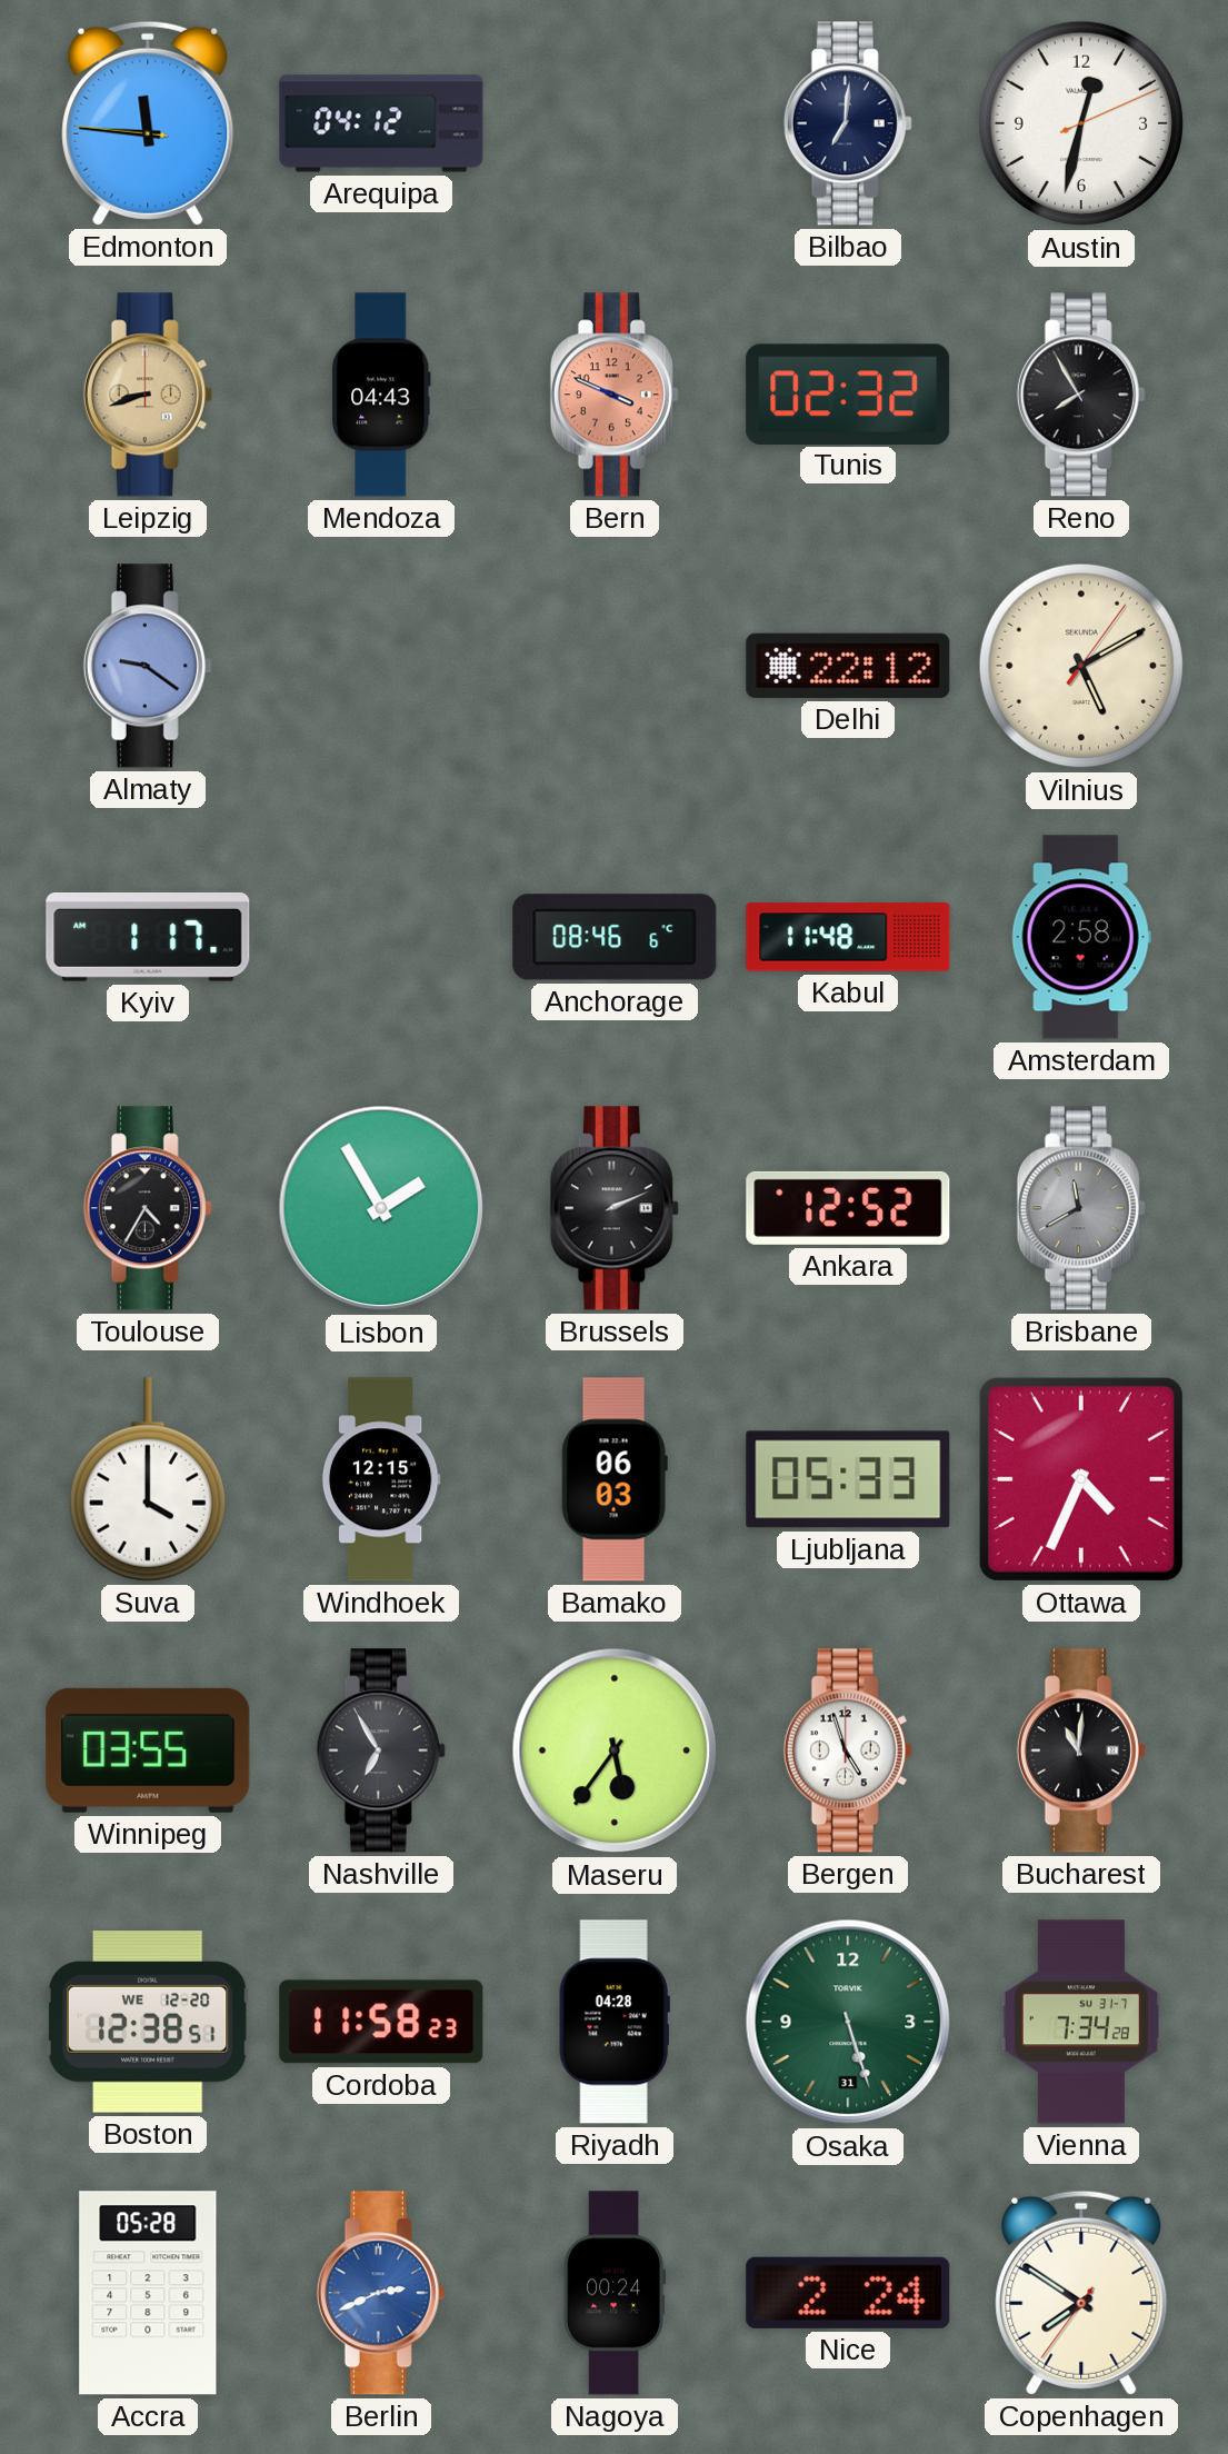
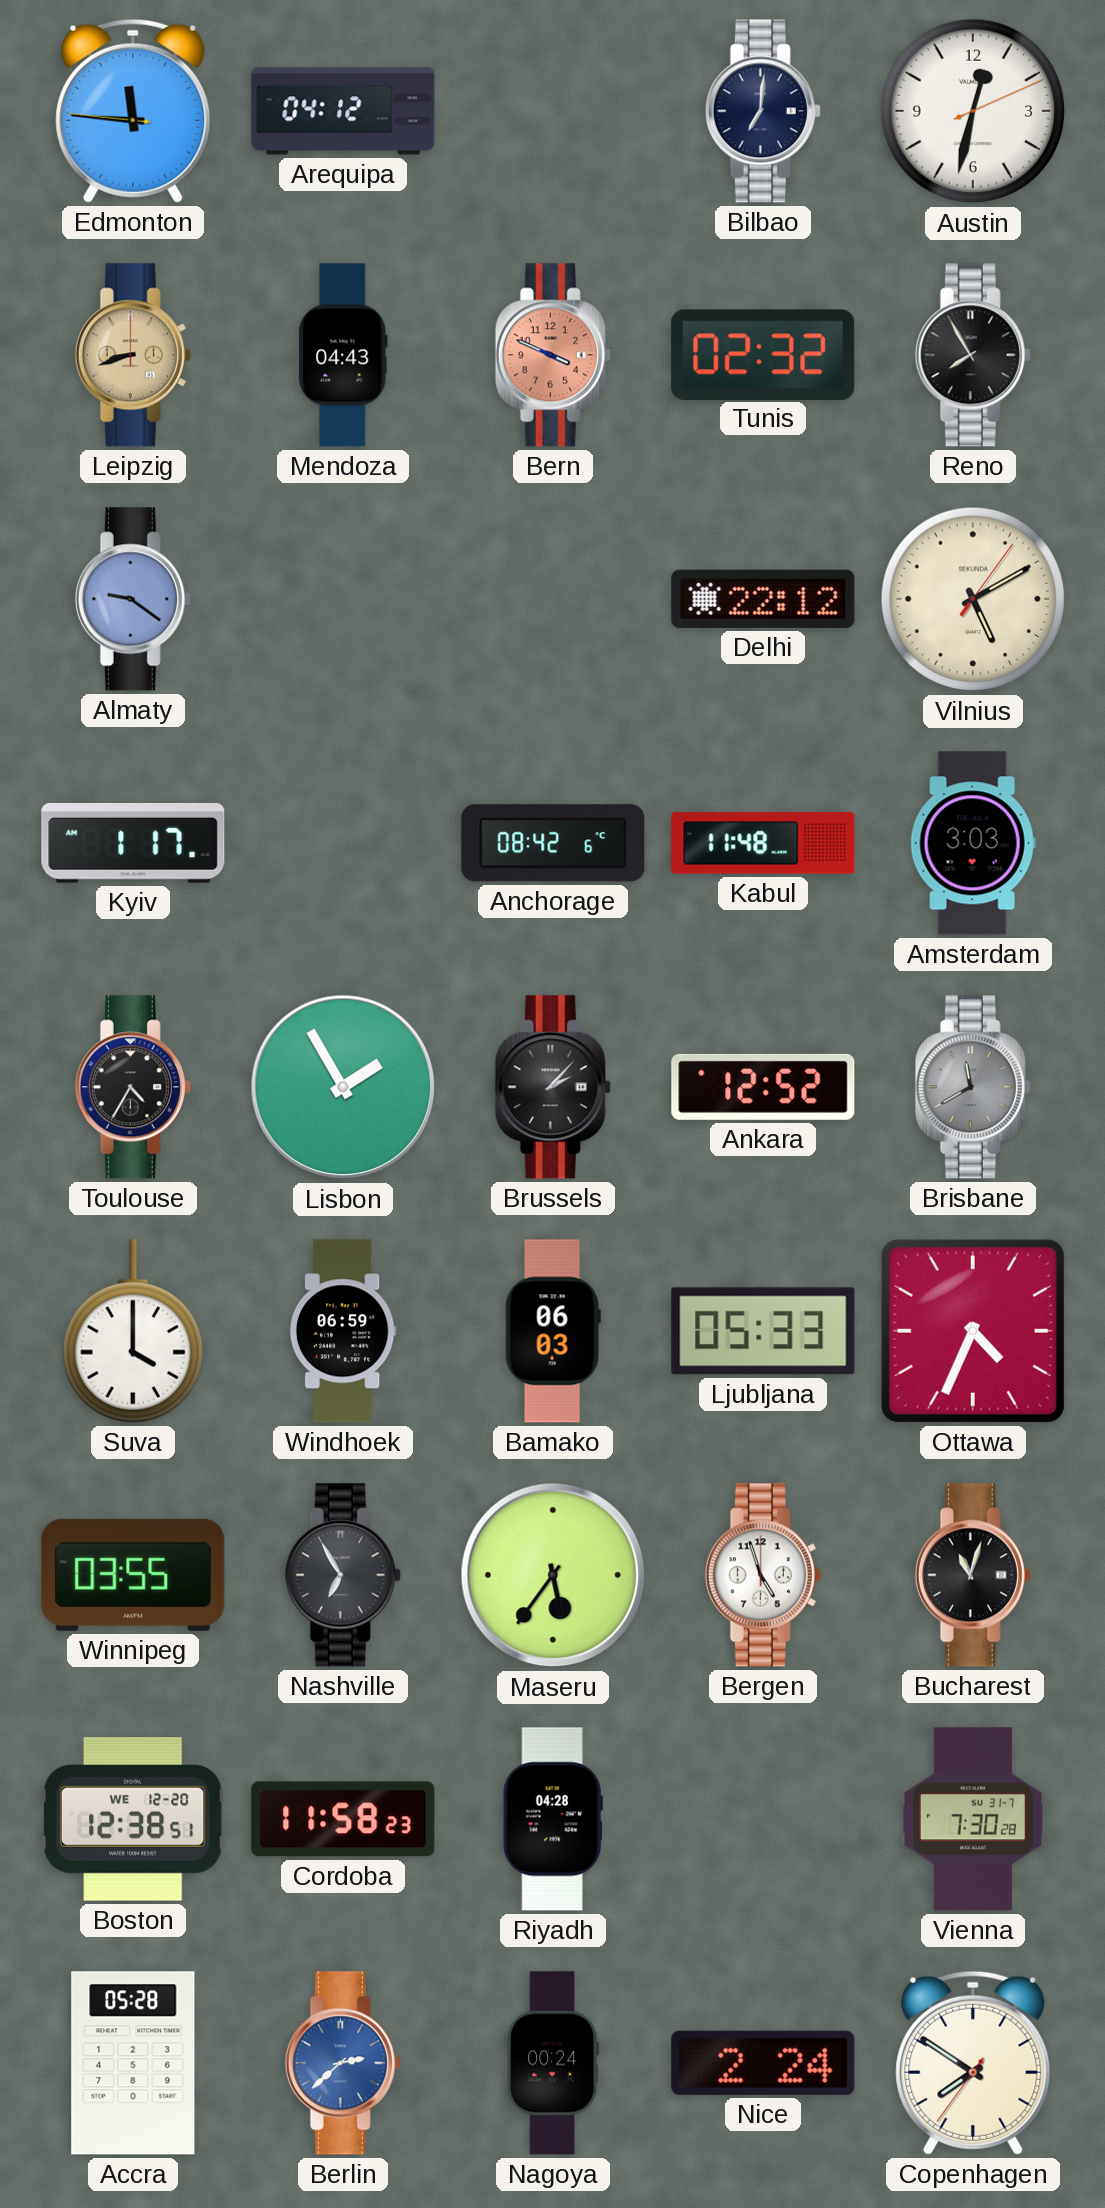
Anchorage: 08:46 -> 08:42
Amsterdam: 2:58 -> 3:03
Brussels: 2:11 -> 2:07
Windhoek: 12:15 -> 06:59
Bucharest: 11:01 -> 11:03
Osaka: 5:27 -> none
Vienna: 7:34 -> 7:30
Berlin: 2:41 -> 2:38
